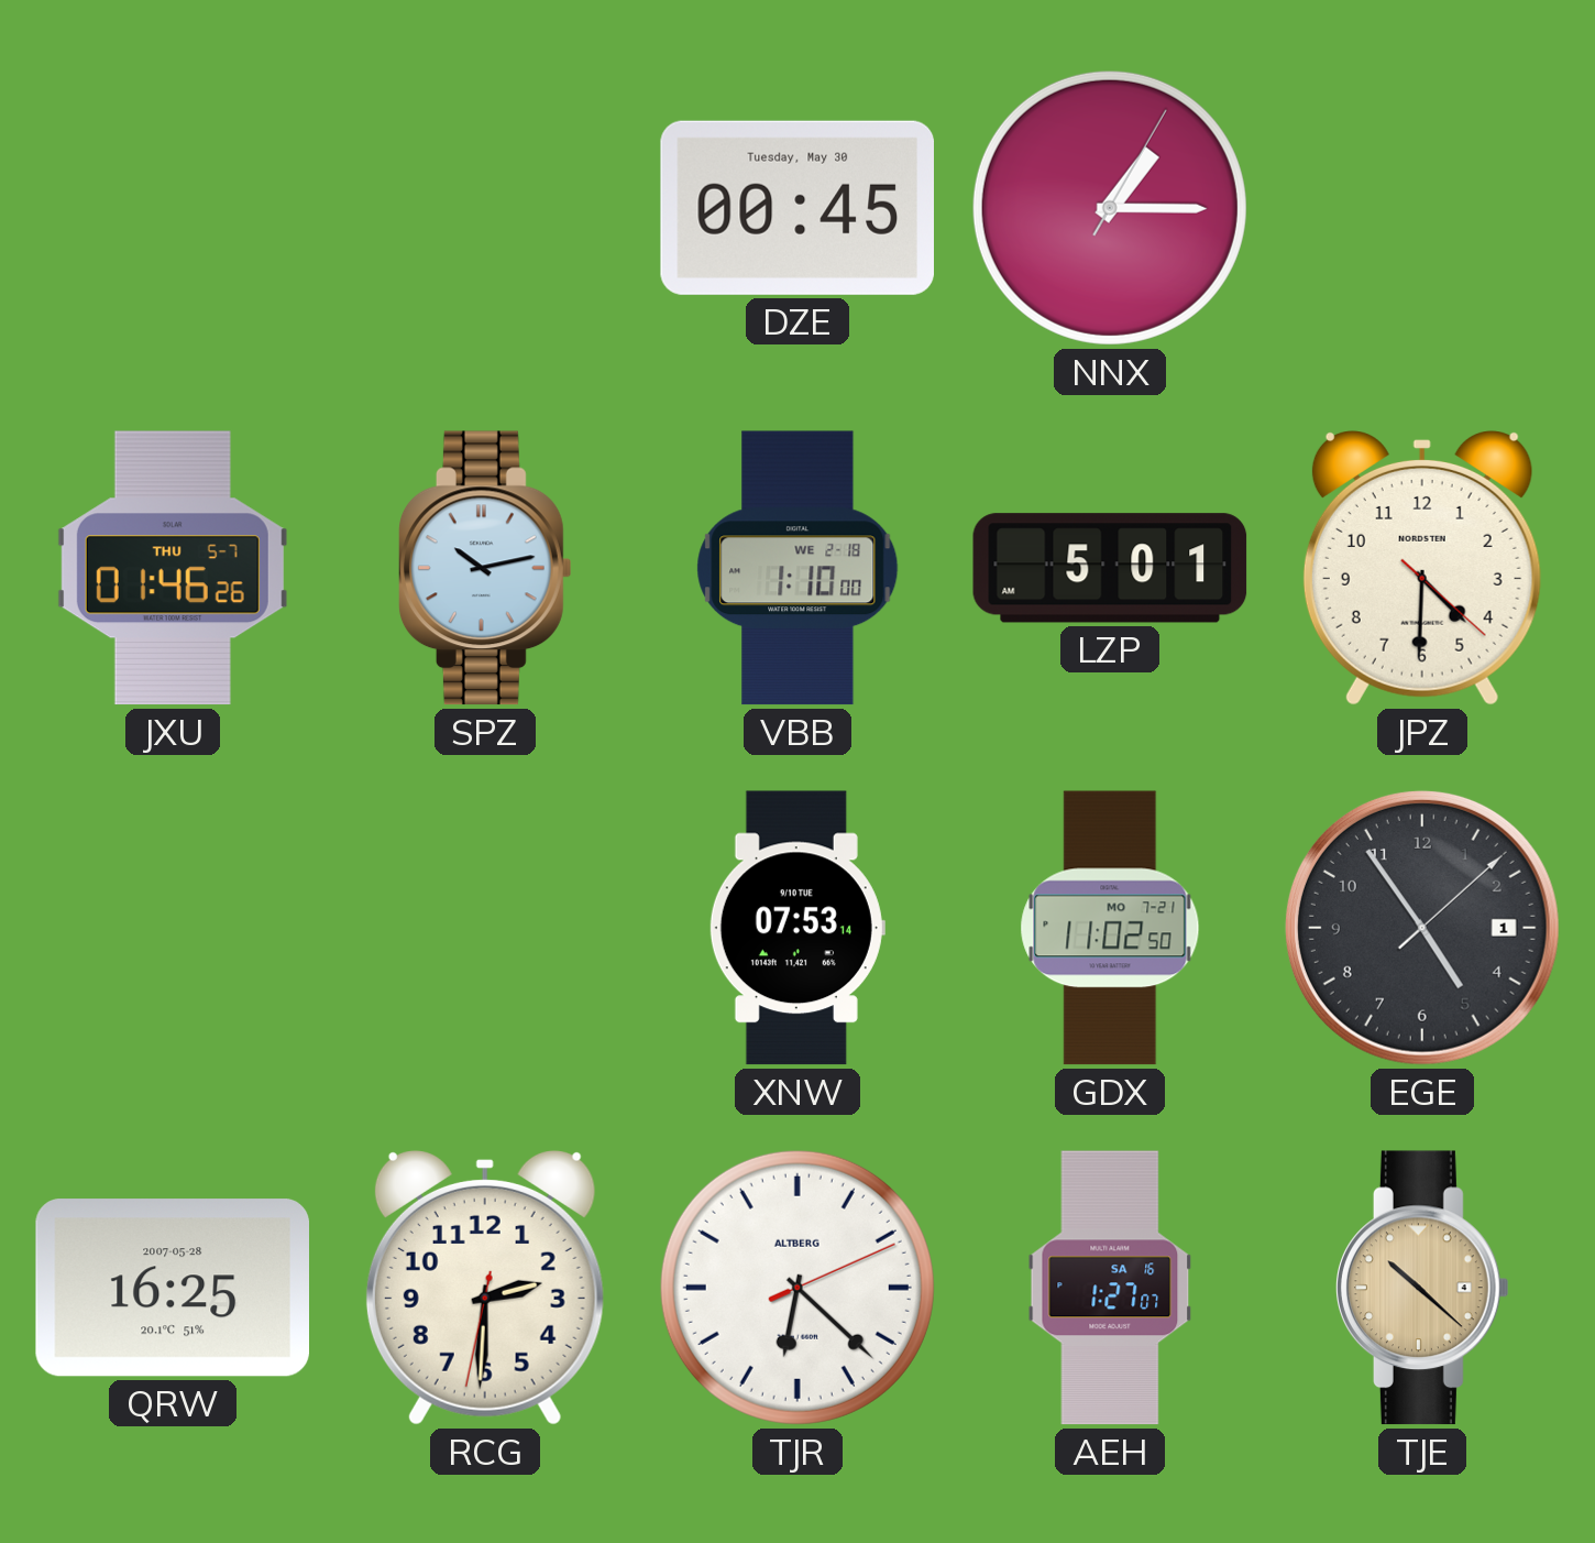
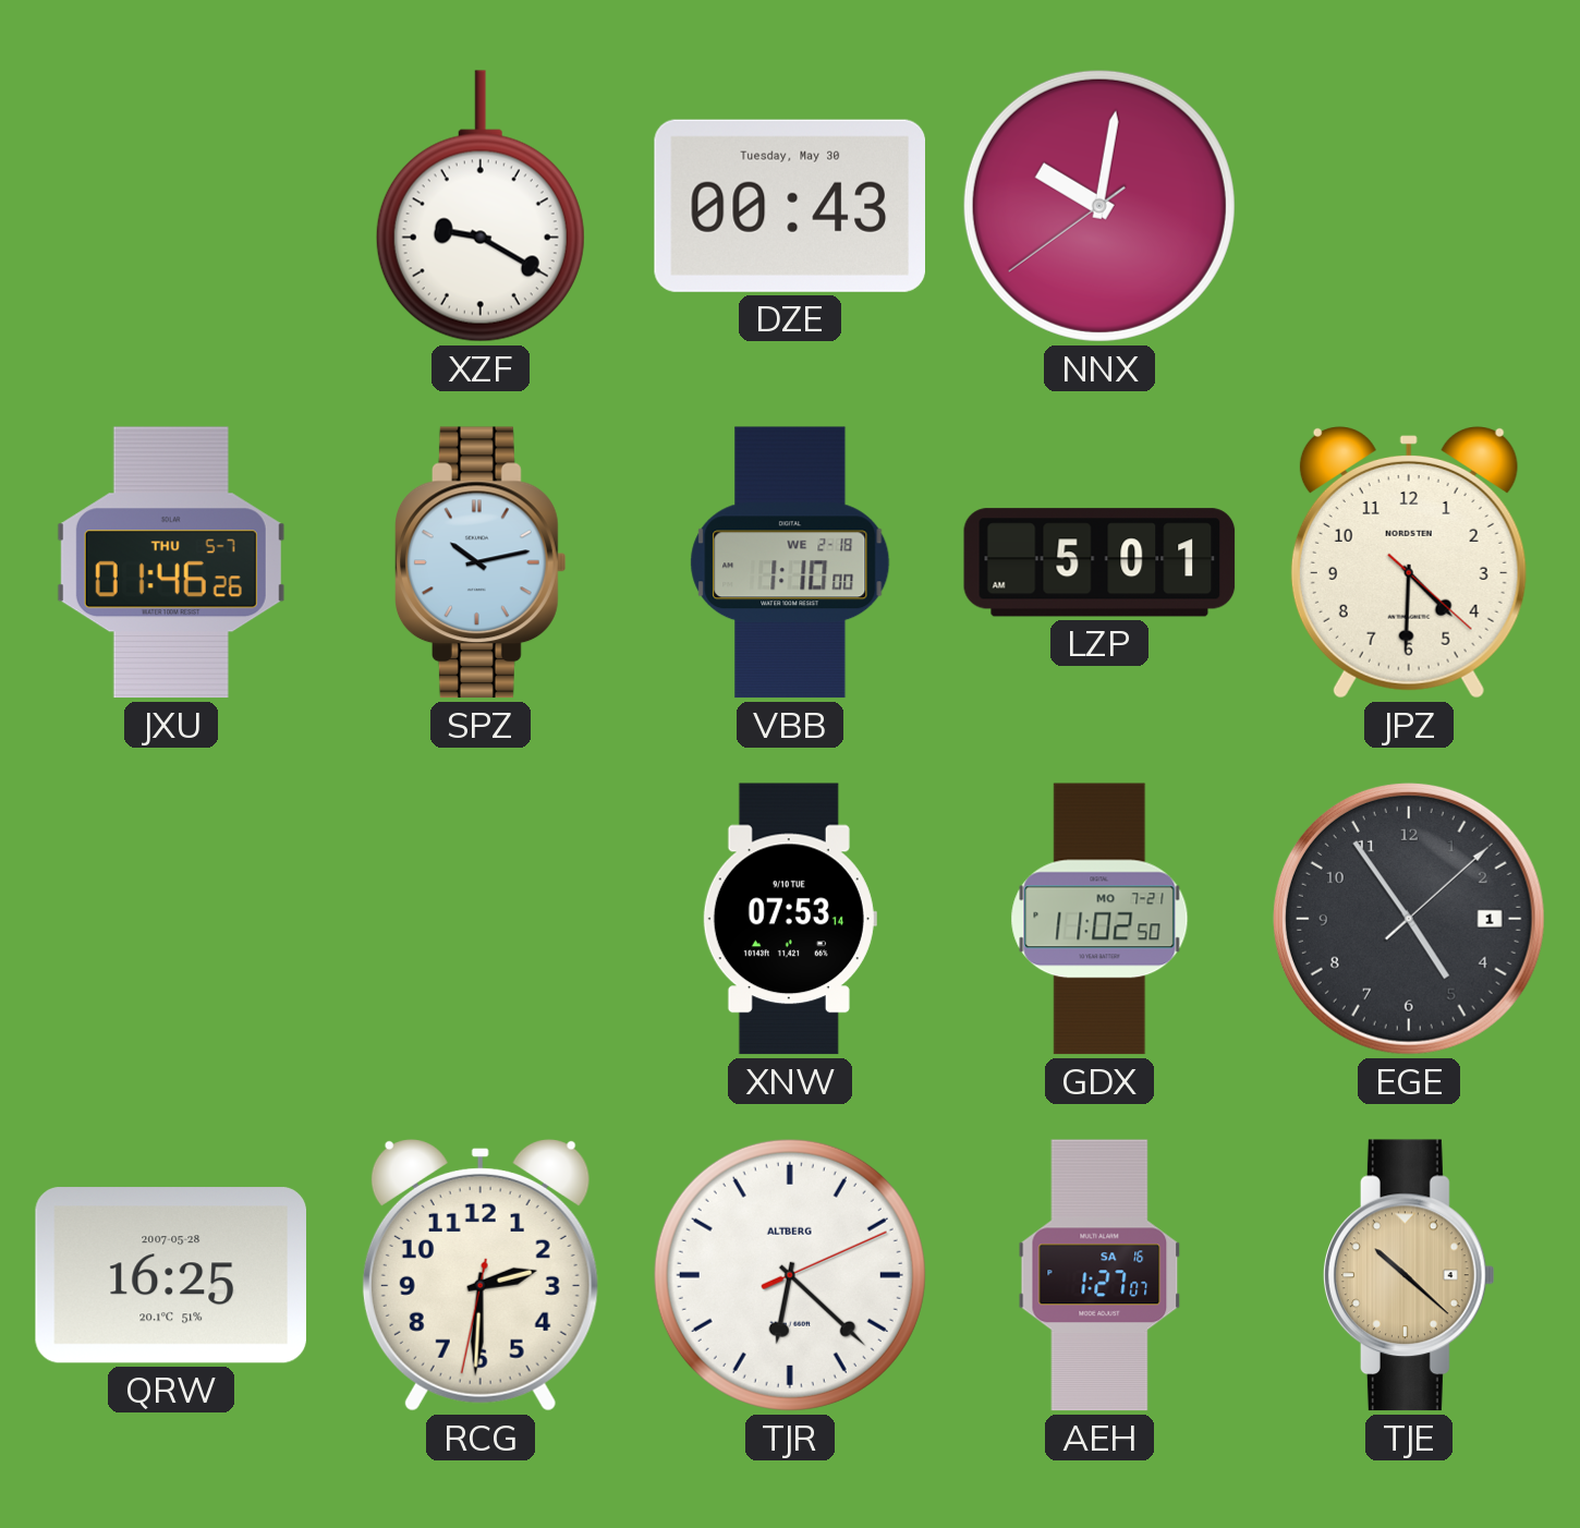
XZF: none -> 9:20
DZE: 00:45 -> 00:43
NNX: 1:15 -> 10:01
